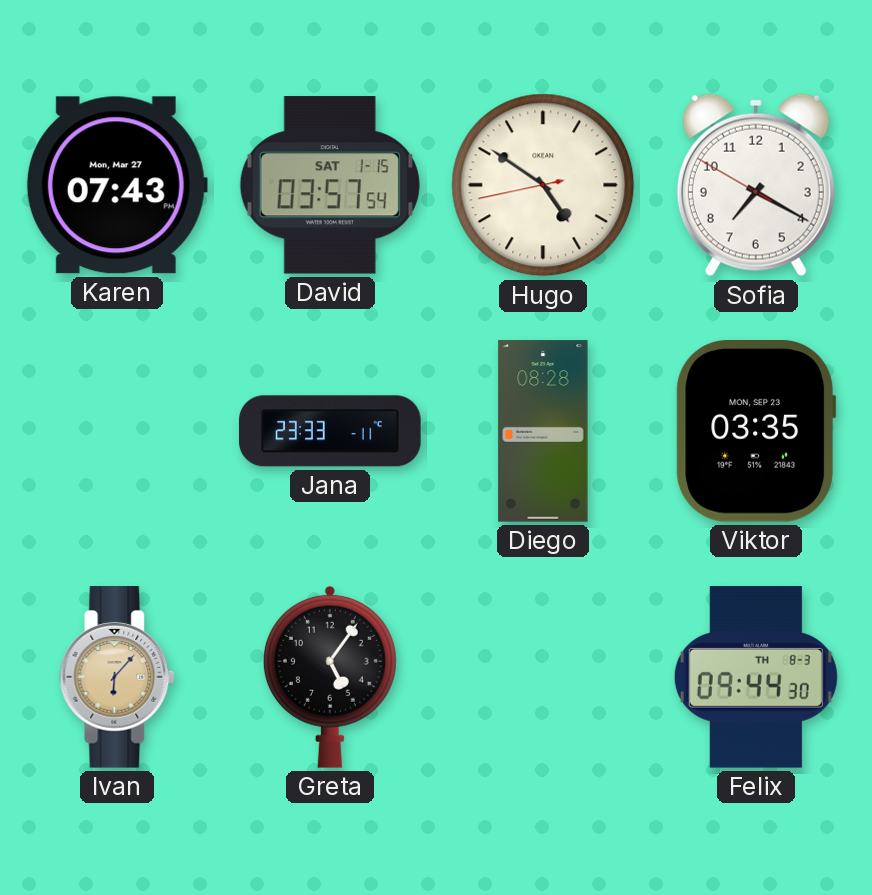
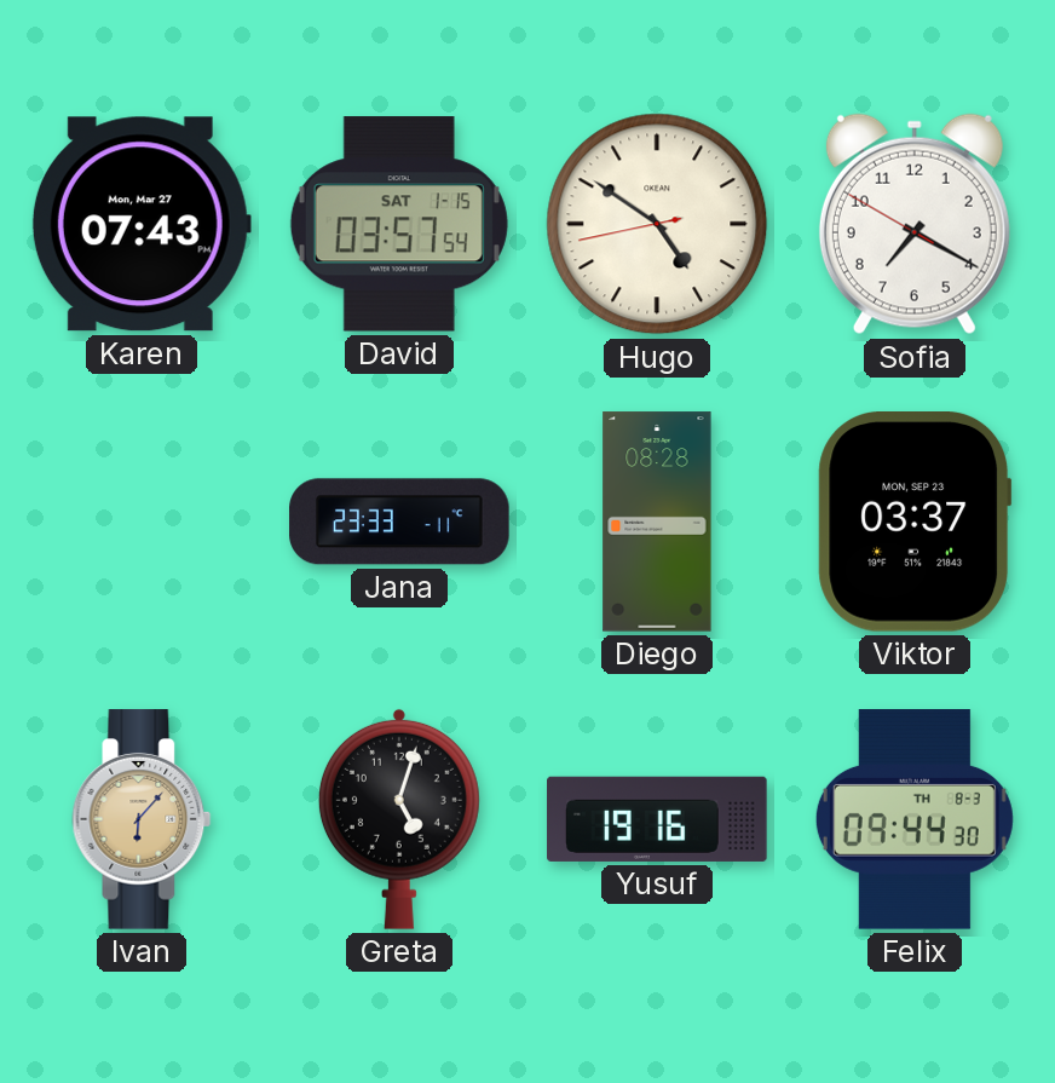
Viktor: 03:35 -> 03:37
Greta: 5:06 -> 5:03
Yusuf: none -> 19:16
